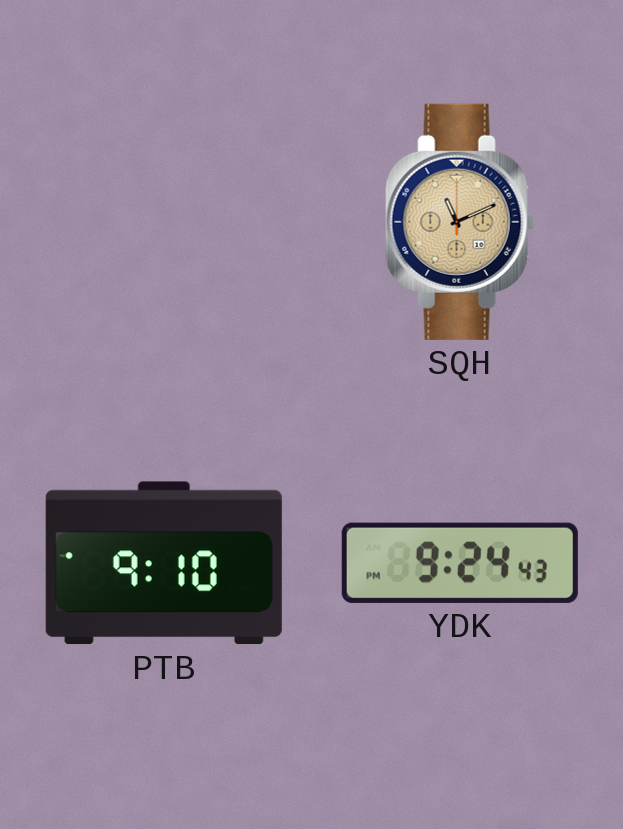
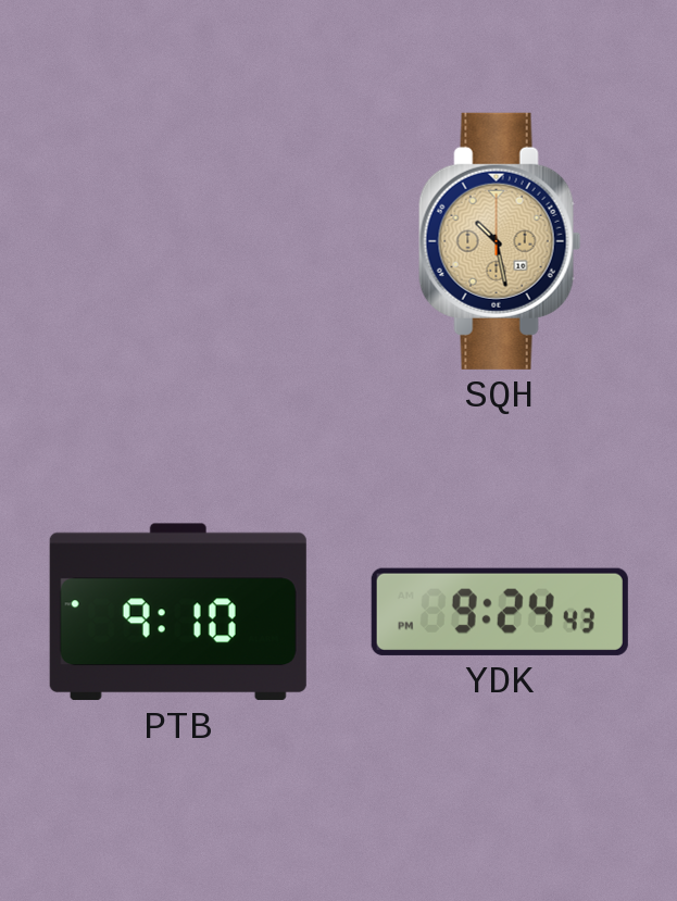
SQH: 11:11 -> 10:28
